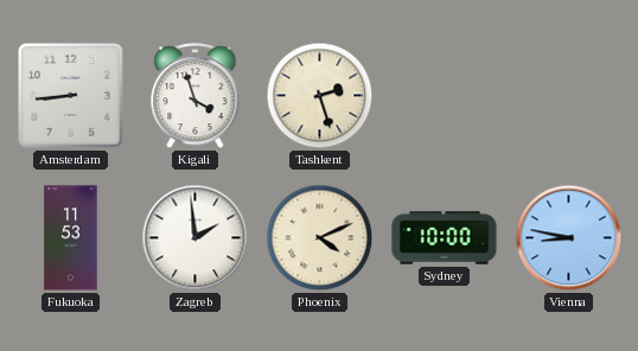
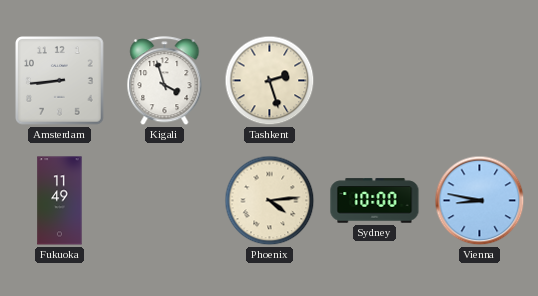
Fukuoka: 11:53 -> 11:49
Zagreb: 1:59 -> none
Phoenix: 4:11 -> 4:14
